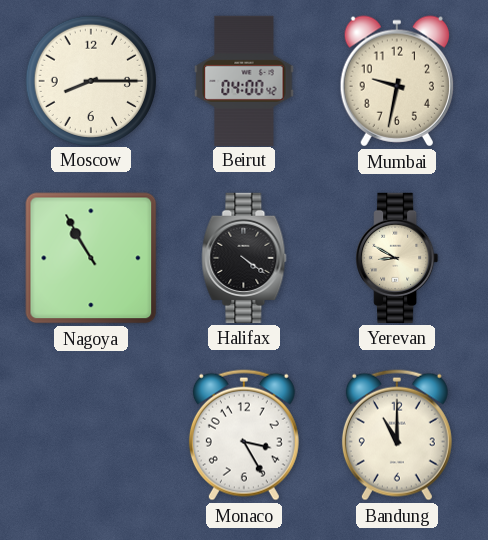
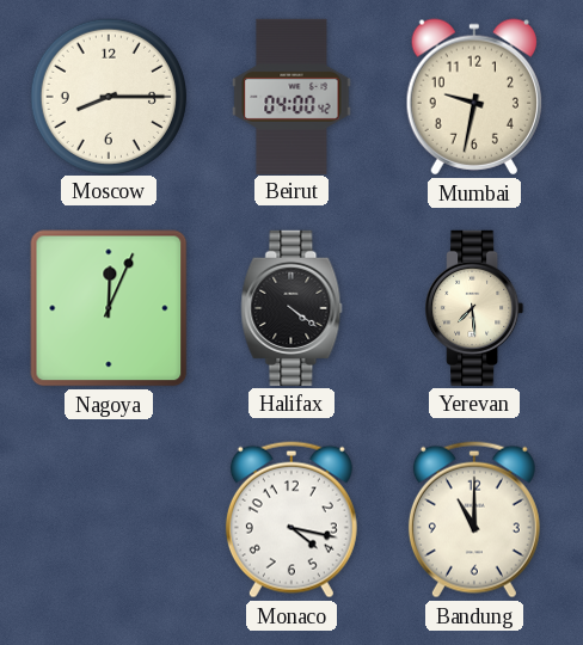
Nagoya: 10:55 -> 12:04
Yerevan: 8:50 -> 7:29
Monaco: 3:25 -> 4:17
